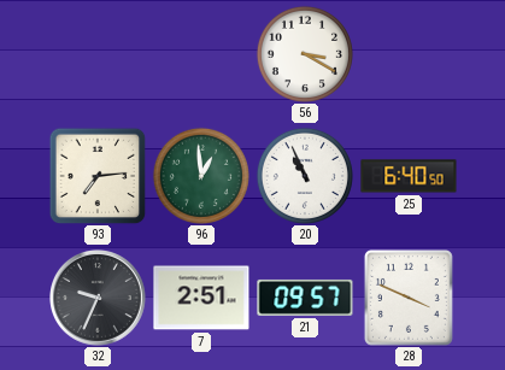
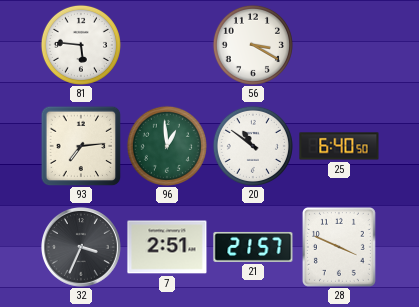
81: none -> 5:46
20: 10:56 -> 10:51
32: 9:34 -> 3:34
21: 09:57 -> 21:57
